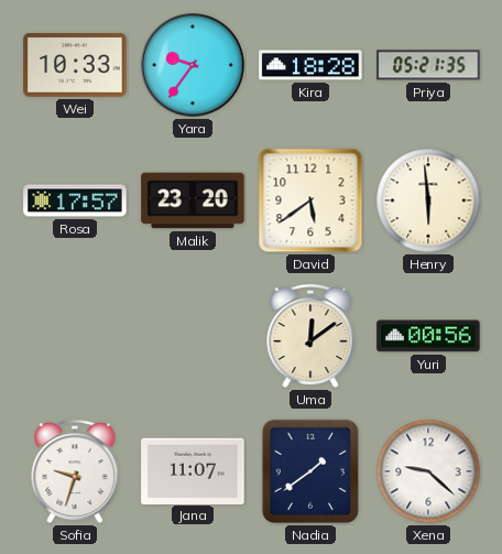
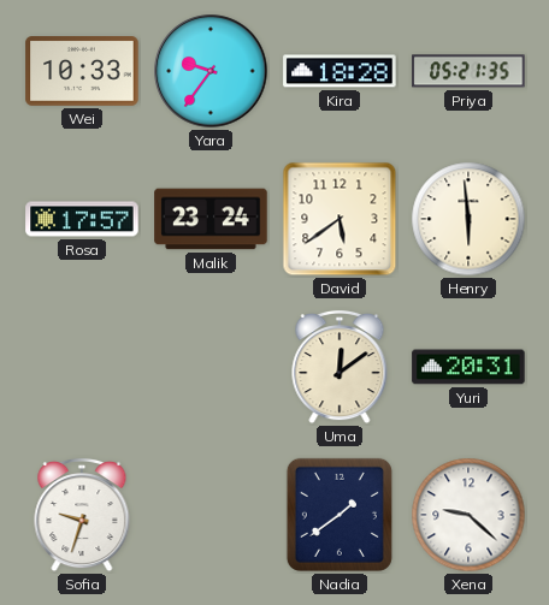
Malik: 23:20 -> 23:24
Yuri: 00:56 -> 20:31
Jana: 11:07 -> none
